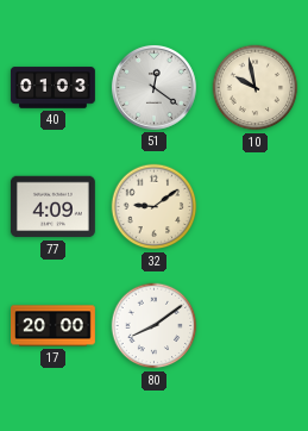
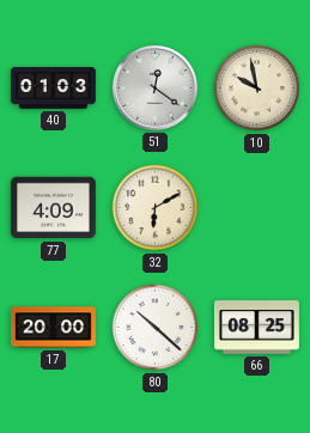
32: 9:09 -> 6:10
80: 8:09 -> 10:22
66: none -> 08:25
